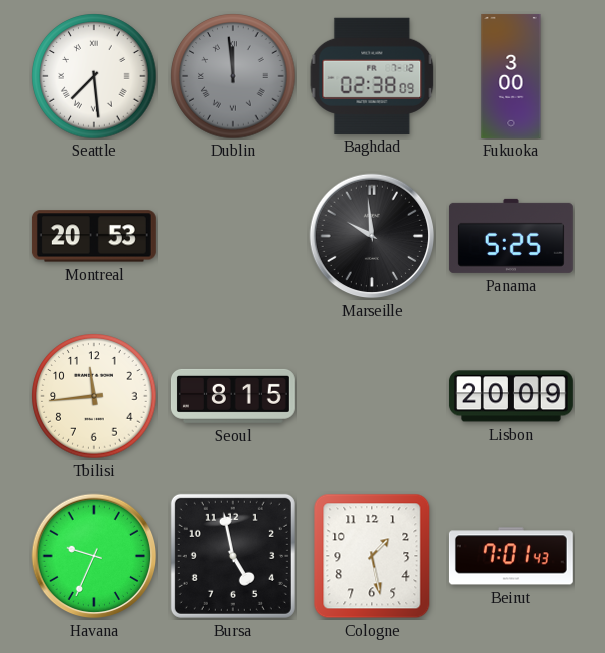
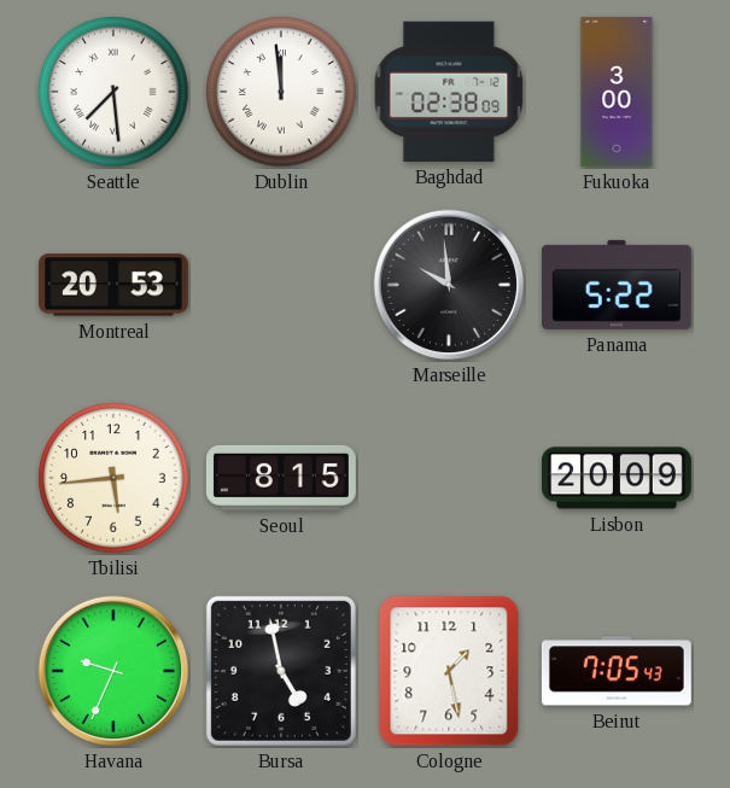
Dublin dial: grey -> white
Panama: 5:25 -> 5:22
Tbilisi: 11:44 -> 5:44
Beirut: 7:01 -> 7:05
